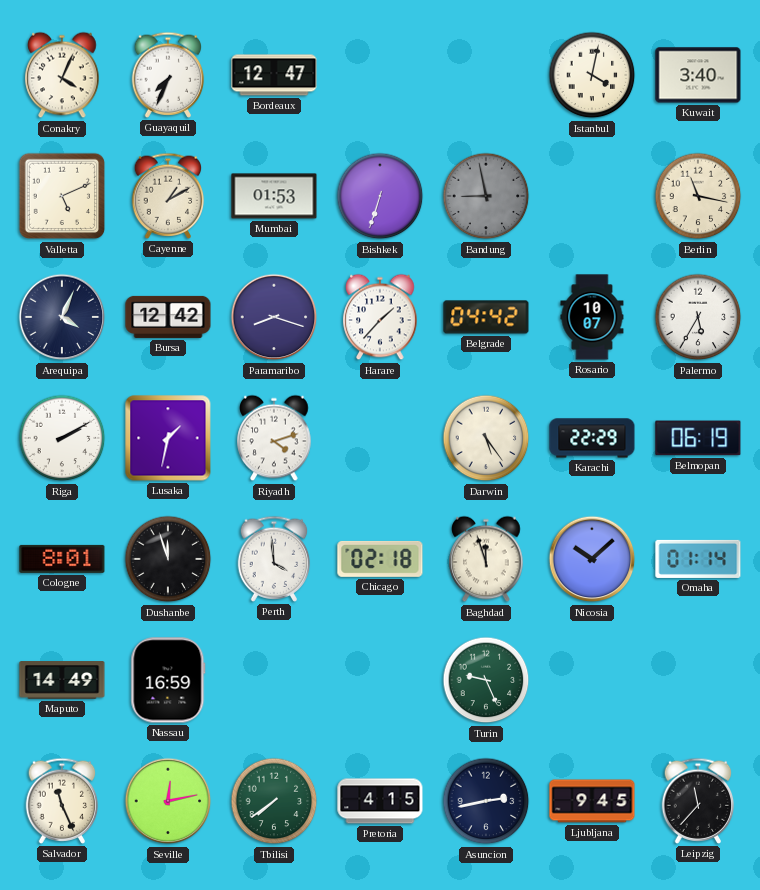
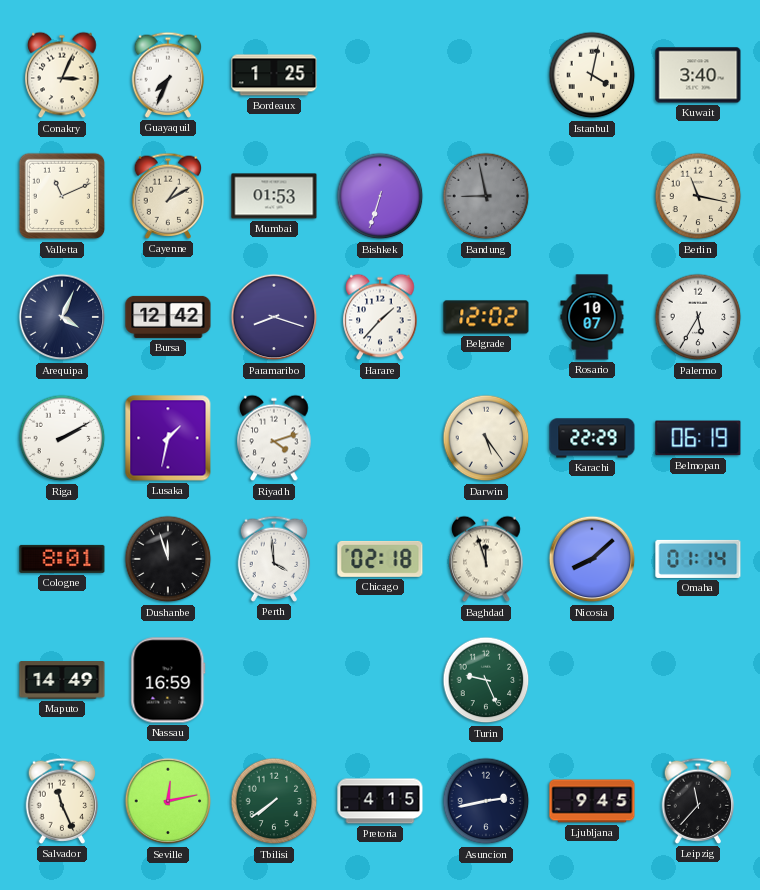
Conakry: 4:04 -> 3:04
Bordeaux: 12:47 -> 1:25
Valletta: 5:11 -> 11:11
Belgrade: 04:42 -> 12:02
Nicosia: 10:08 -> 8:08
